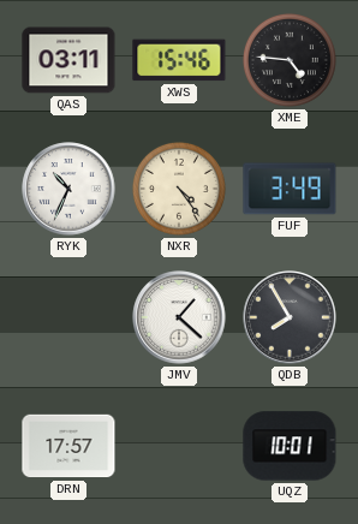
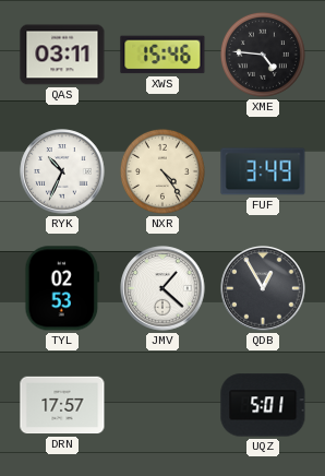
TYL: none -> 02:53
QDB: 7:55 -> 12:55
UQZ: 10:01 -> 5:01
